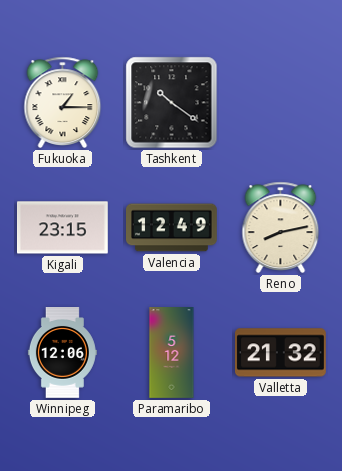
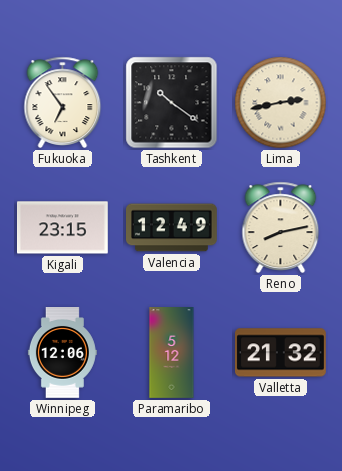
Fukuoka: 1:15 -> 6:54
Lima: none -> 2:43
